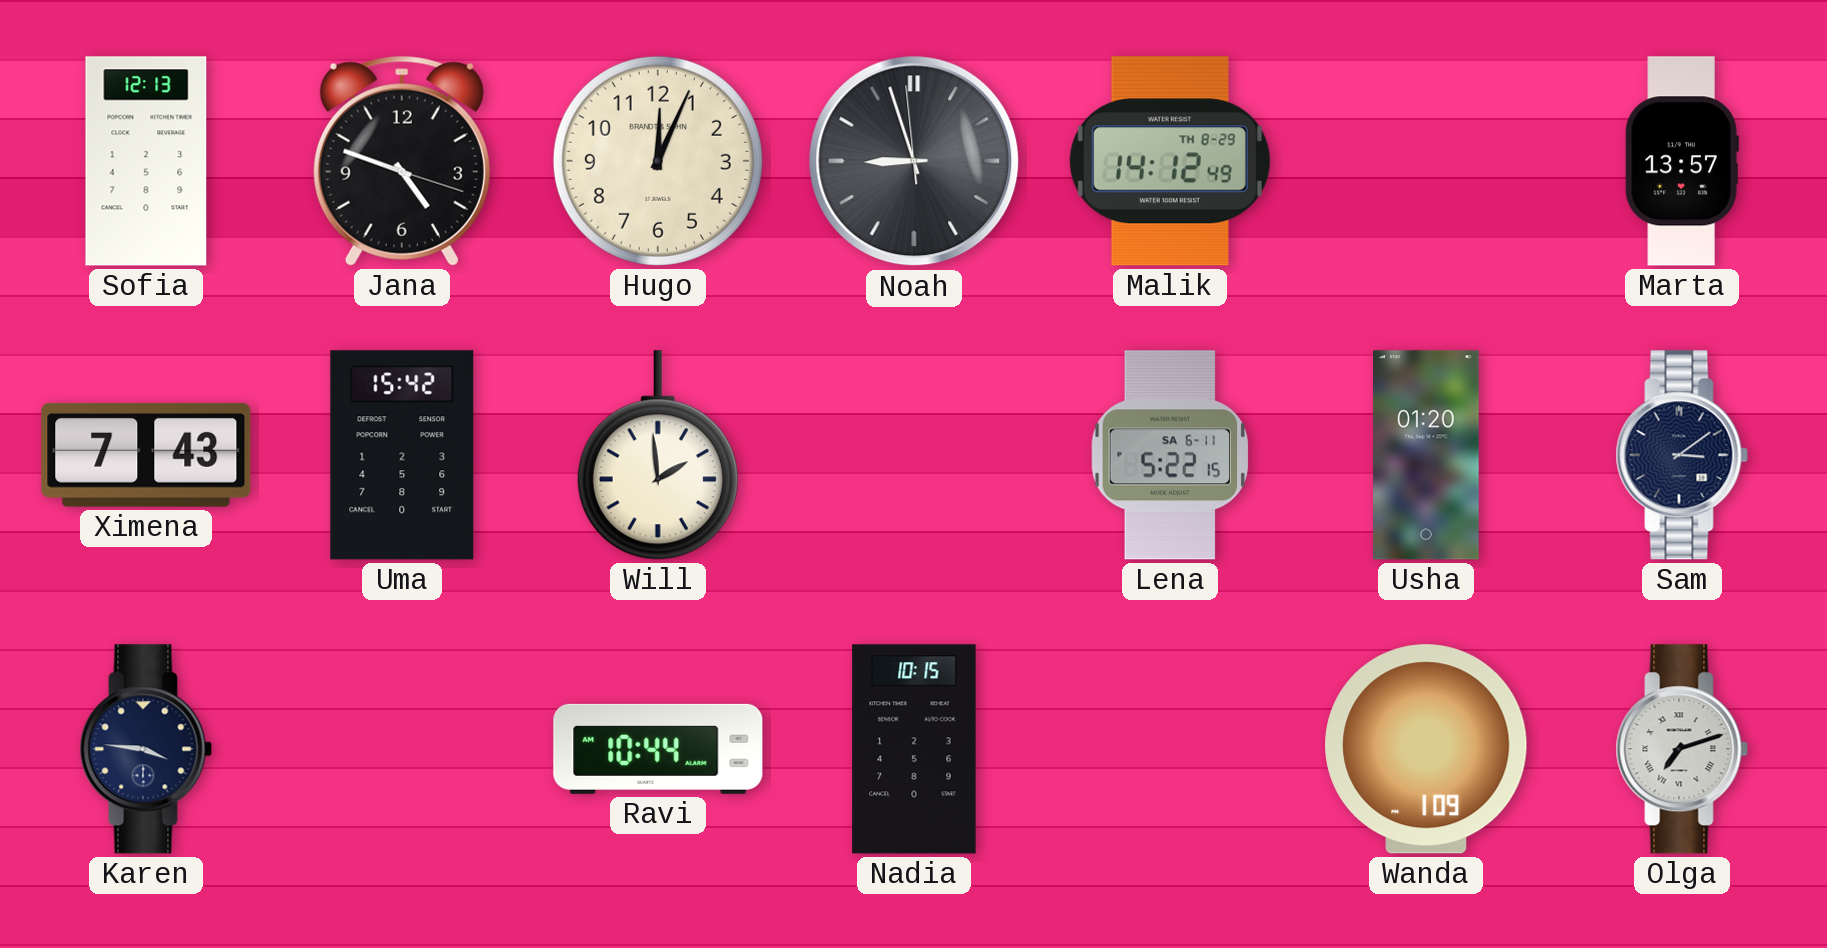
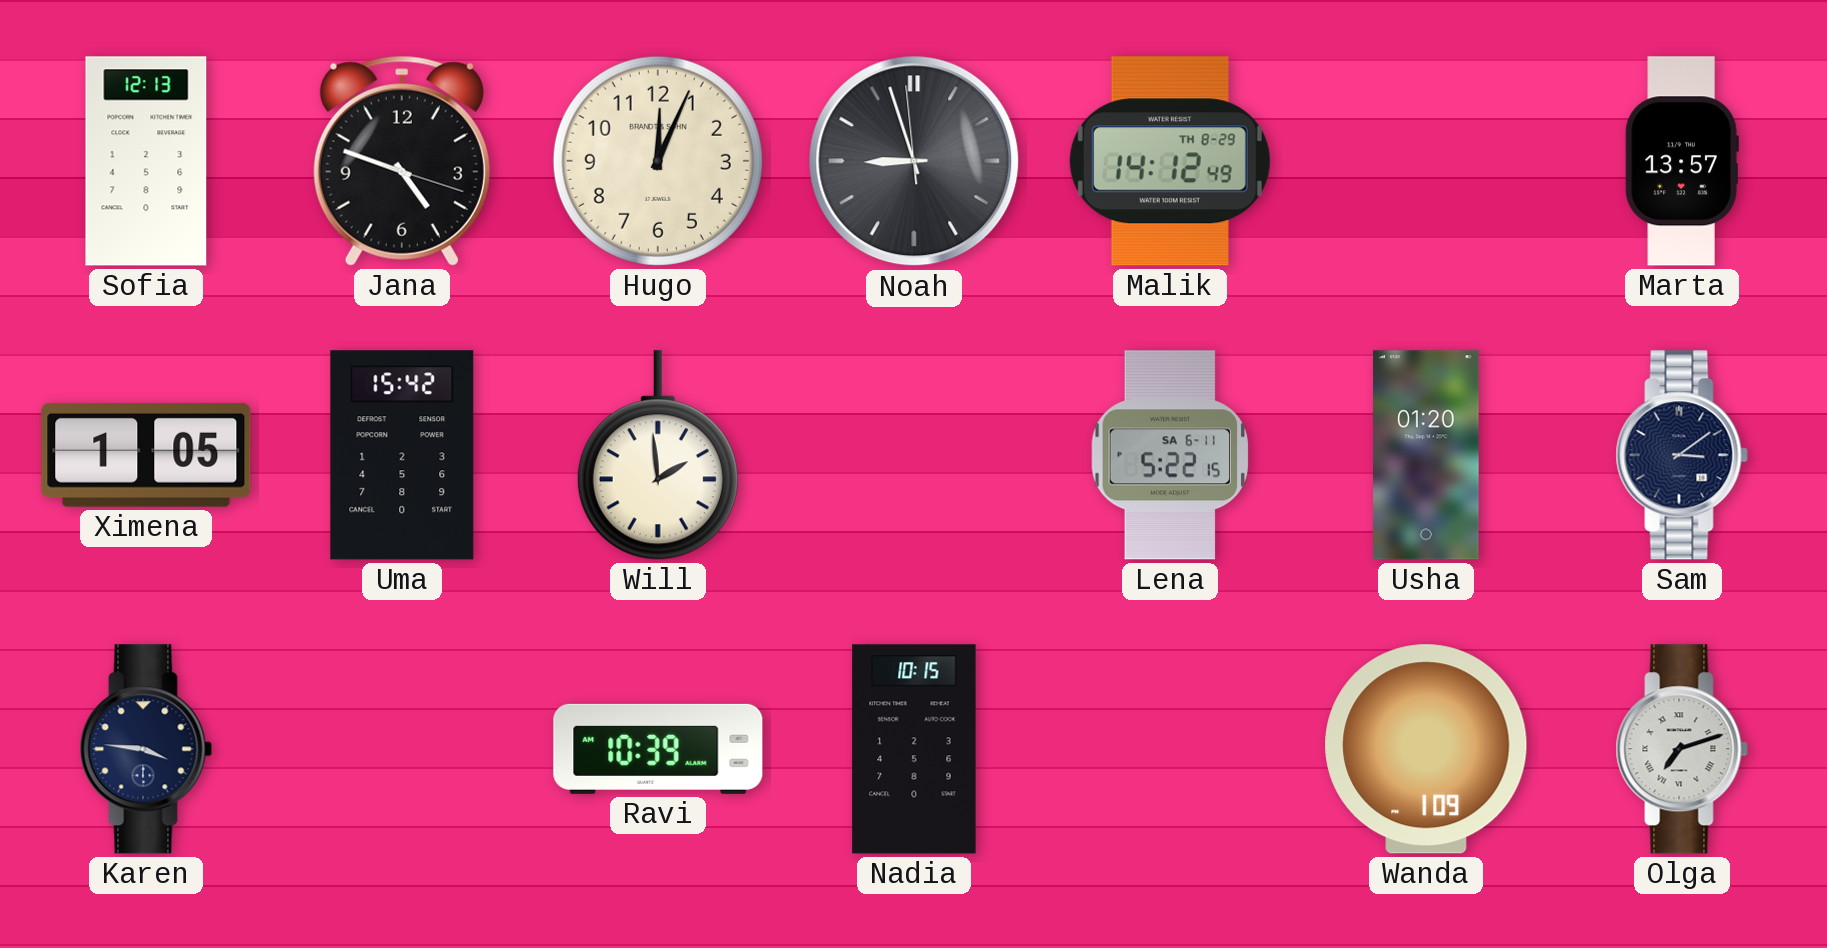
Ximena: 7:43 -> 1:05
Ravi: 10:44 -> 10:39
